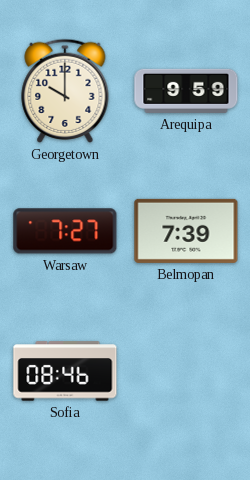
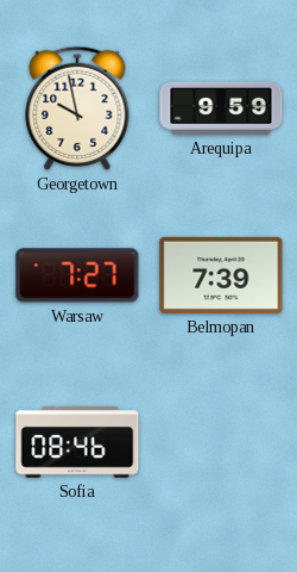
Georgetown: 10:00 -> 9:58
